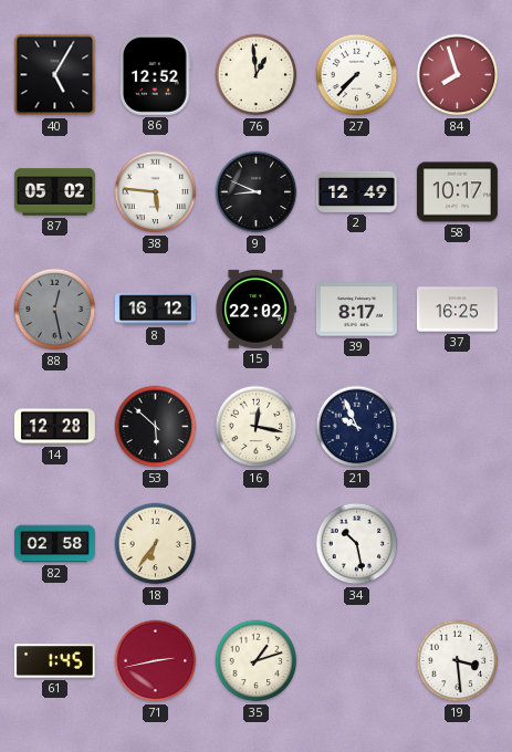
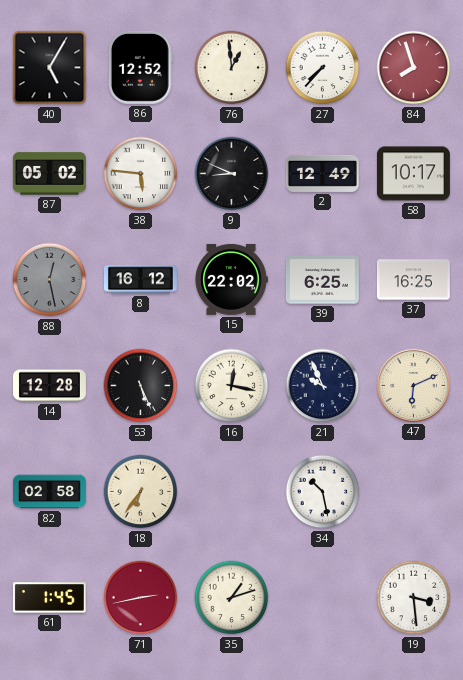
39: 8:17 -> 6:25
53: 5:52 -> 5:26
47: none -> 6:11
